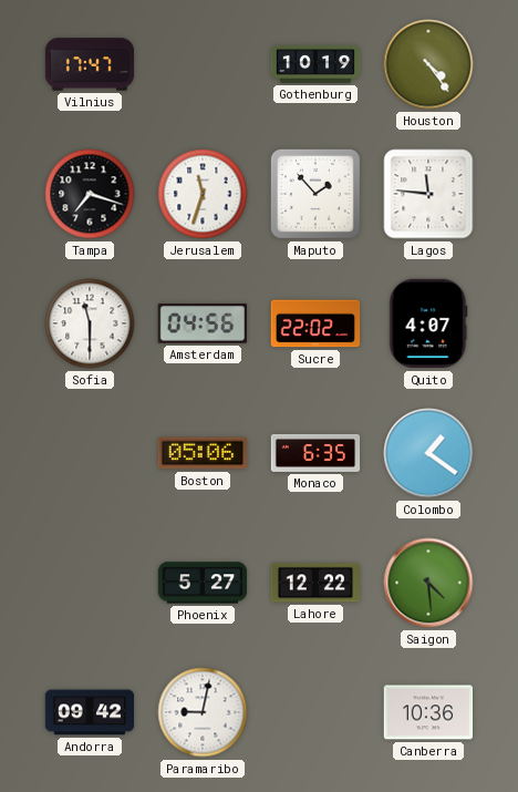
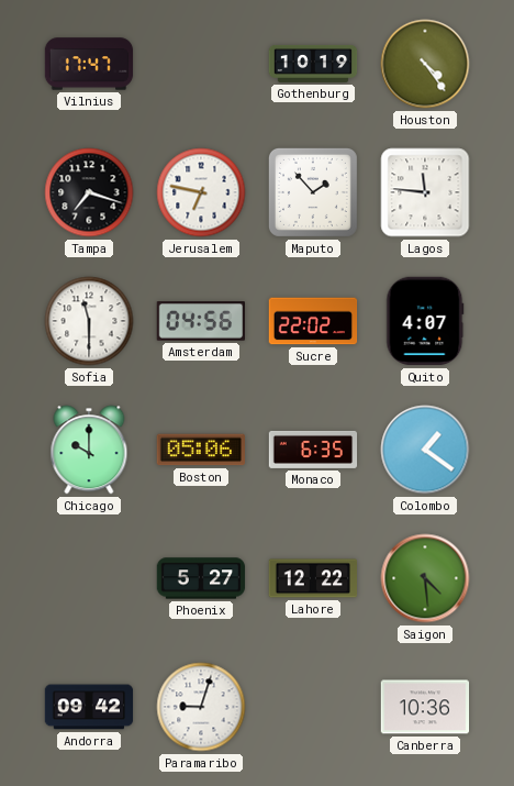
Jerusalem: 11:33 -> 6:47
Chicago: none -> 10:00
Paramaribo: 9:02 -> 9:03
